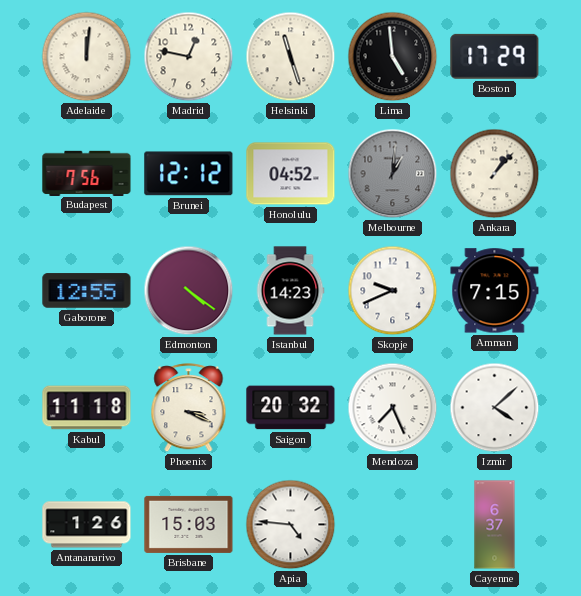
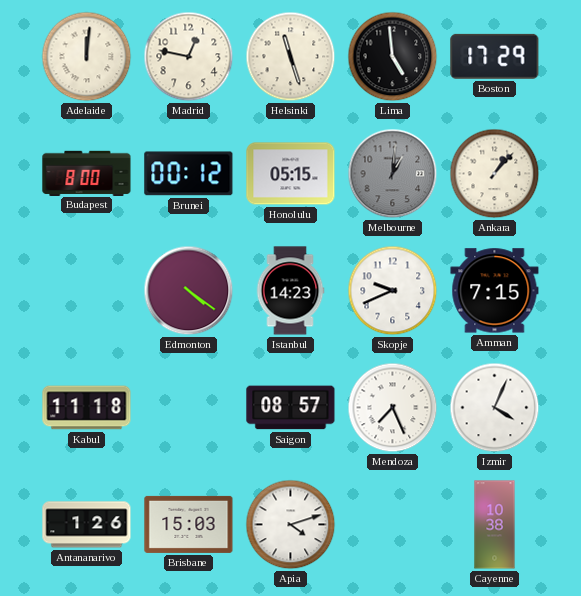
Budapest: 7:56 -> 8:00
Brunei: 12:12 -> 00:12
Honolulu: 04:52 -> 05:15
Gaborone: 12:55 -> none
Phoenix: 3:19 -> none
Saigon: 20:32 -> 08:57
Izmir: 4:08 -> 4:04
Apia: 4:46 -> 4:12
Cayenne: 6:37 -> 10:38
